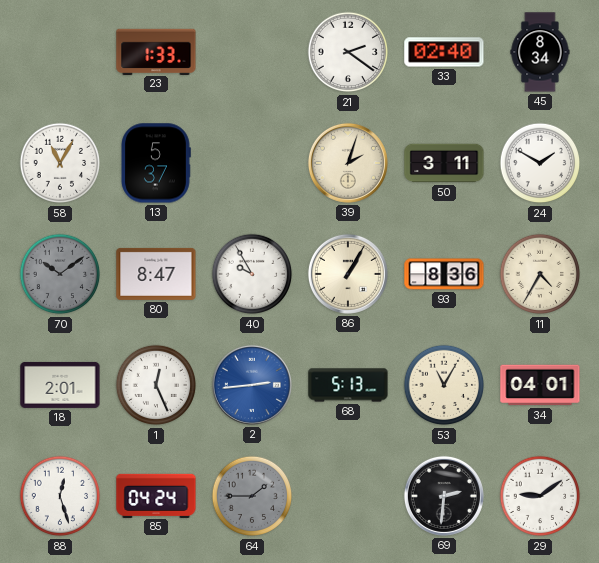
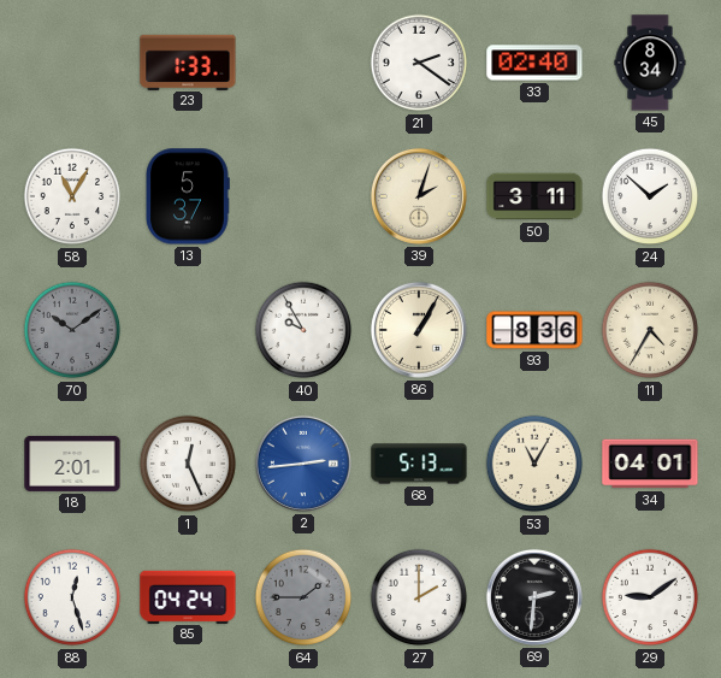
24: 1:50 -> 1:52
80: 8:47 -> none
27: none -> 2:00
